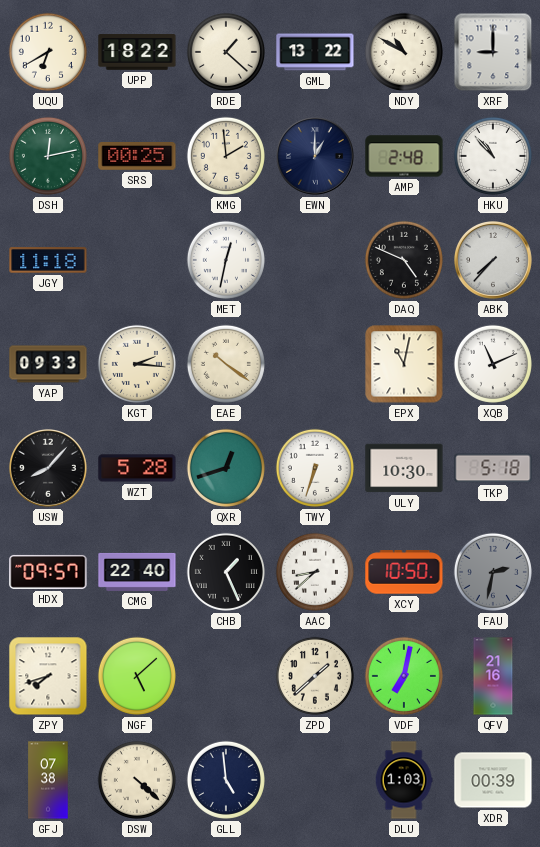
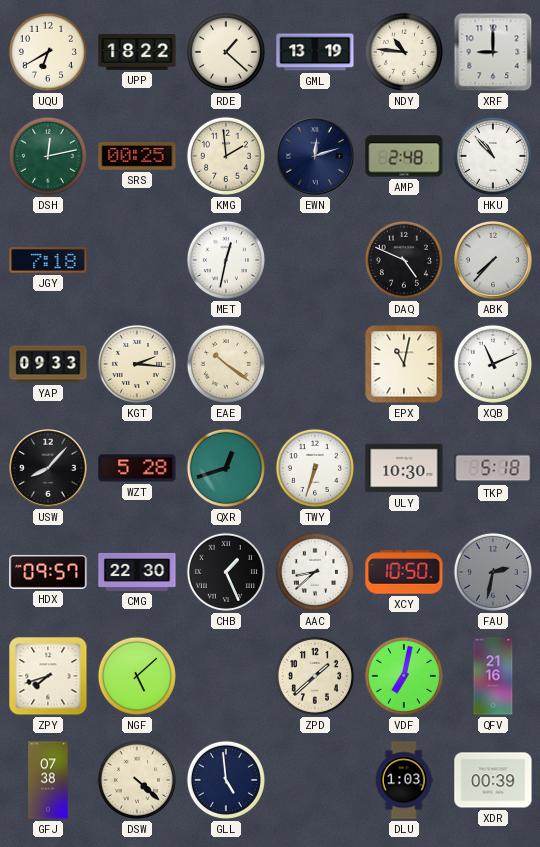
GML: 13:22 -> 13:19
NDY: 10:50 -> 10:46
EWN: 1:00 -> 12:12
JGY: 11:18 -> 7:18
CMG: 22:40 -> 22:30
